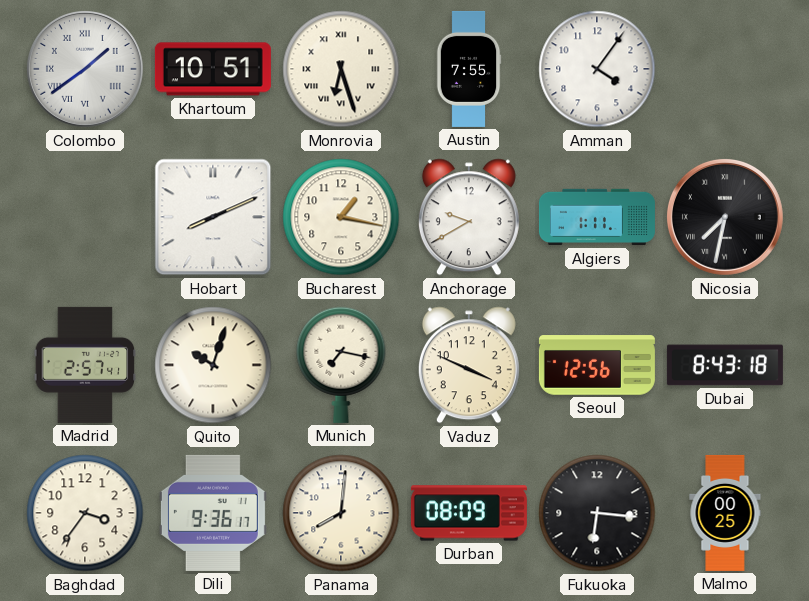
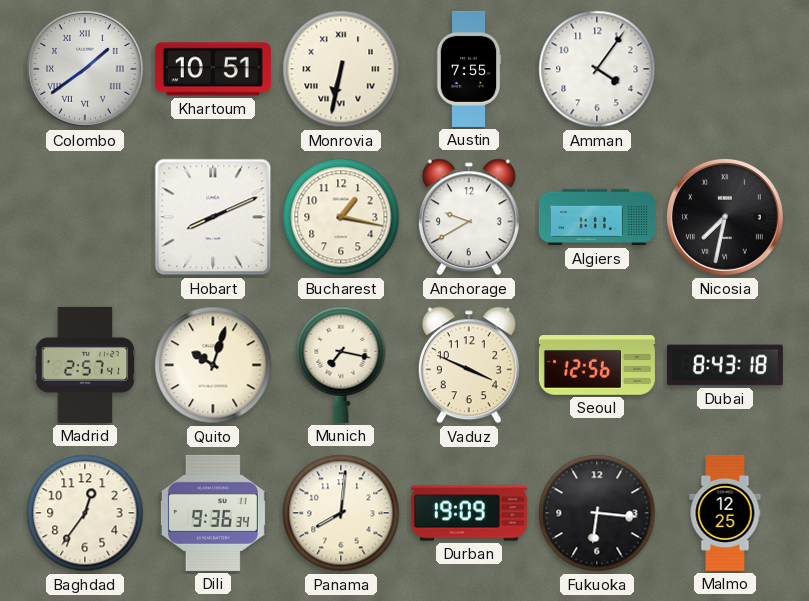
Monrovia: 6:27 -> 6:32
Baghdad: 3:36 -> 12:36
Dili: 9:36:17 -> 9:36:34
Durban: 08:09 -> 19:09
Malmo: 00:25 -> 12:25
